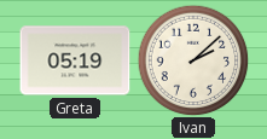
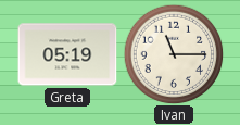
Ivan: 2:08 -> 11:15
